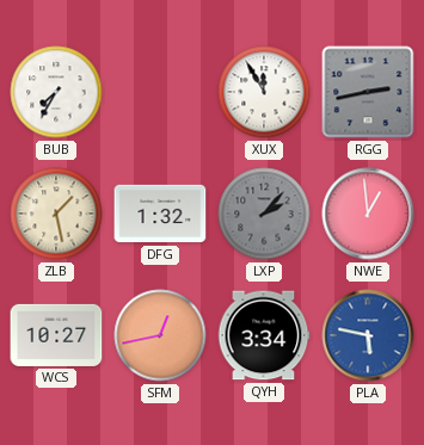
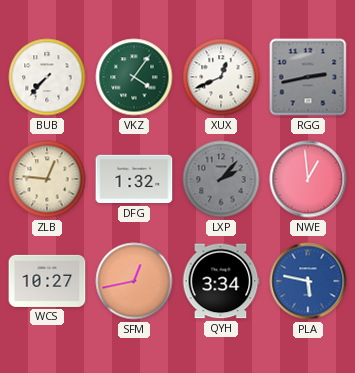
BUB: 7:35 -> 7:37
VKZ: none -> 4:06
XUX: 11:55 -> 12:41
ZLB: 1:28 -> 12:46
